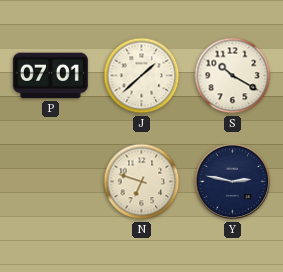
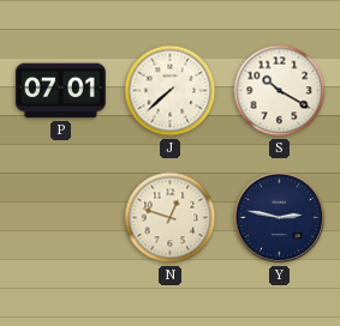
J: 1:38 -> 7:38
N: 6:48 -> 12:48
